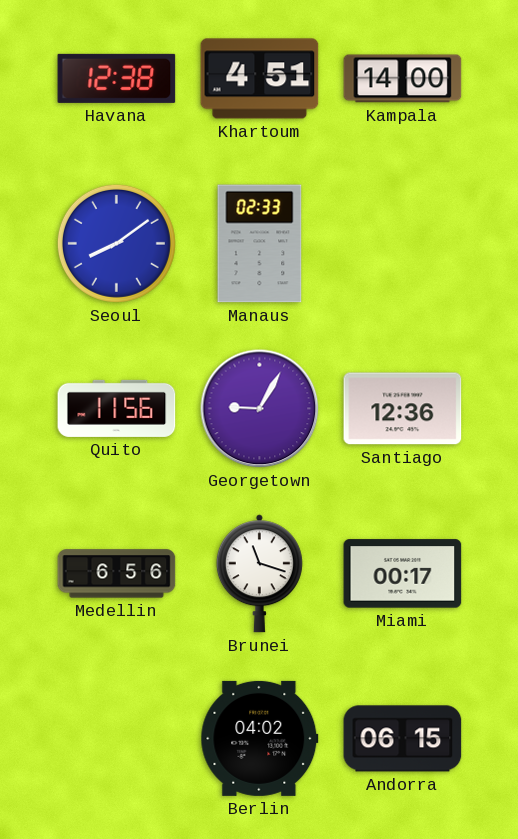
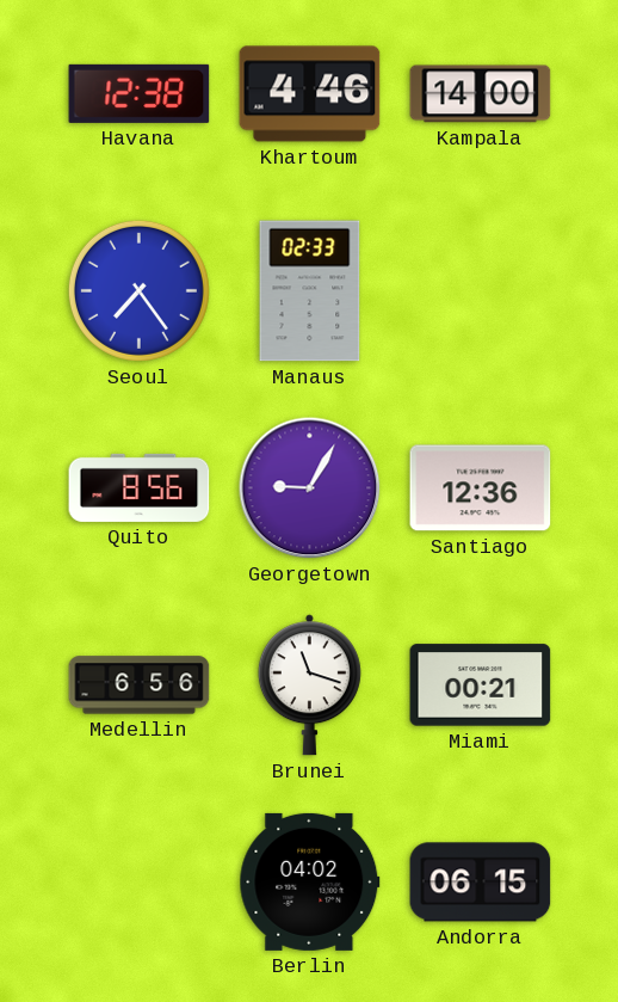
Khartoum: 4:51 -> 4:46
Seoul: 8:09 -> 7:24
Quito: 11:56 -> 8:56
Miami: 00:17 -> 00:21
